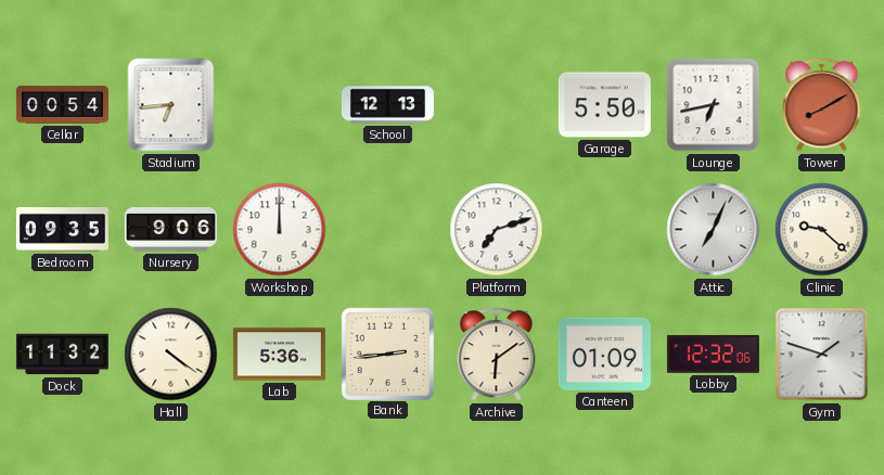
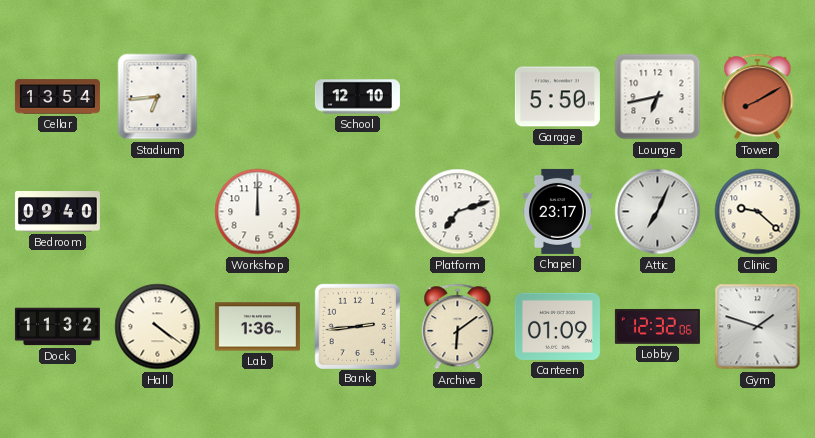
Cellar: 00:54 -> 13:54
School: 12:13 -> 12:10
Bedroom: 09:35 -> 09:40
Nursery: 9:06 -> none
Chapel: none -> 23:17
Lab: 5:36 -> 1:36
